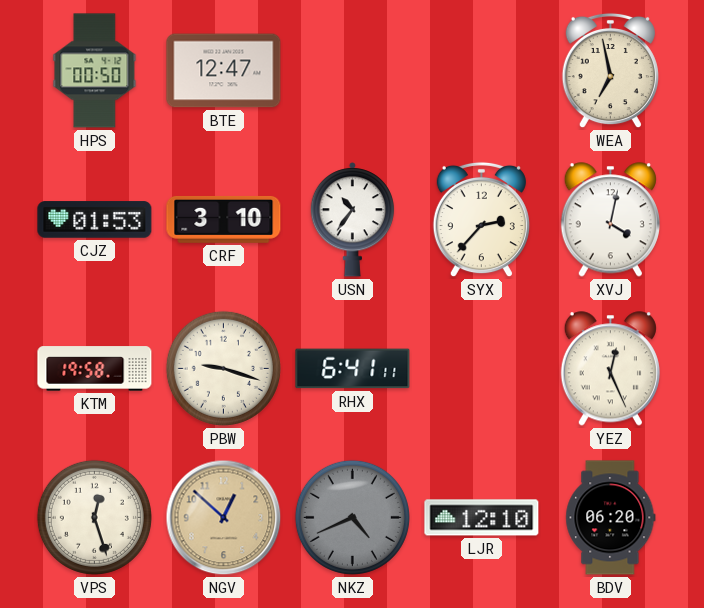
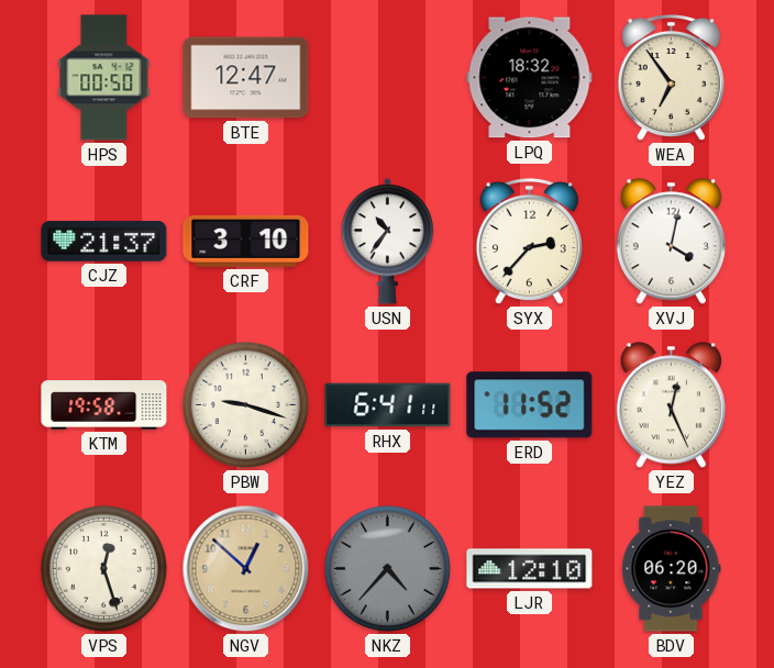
LPQ: none -> 18:32
WEA: 6:58 -> 6:54
CJZ: 01:53 -> 21:37
ERD: none -> 11:52
NKZ: 4:41 -> 4:37
